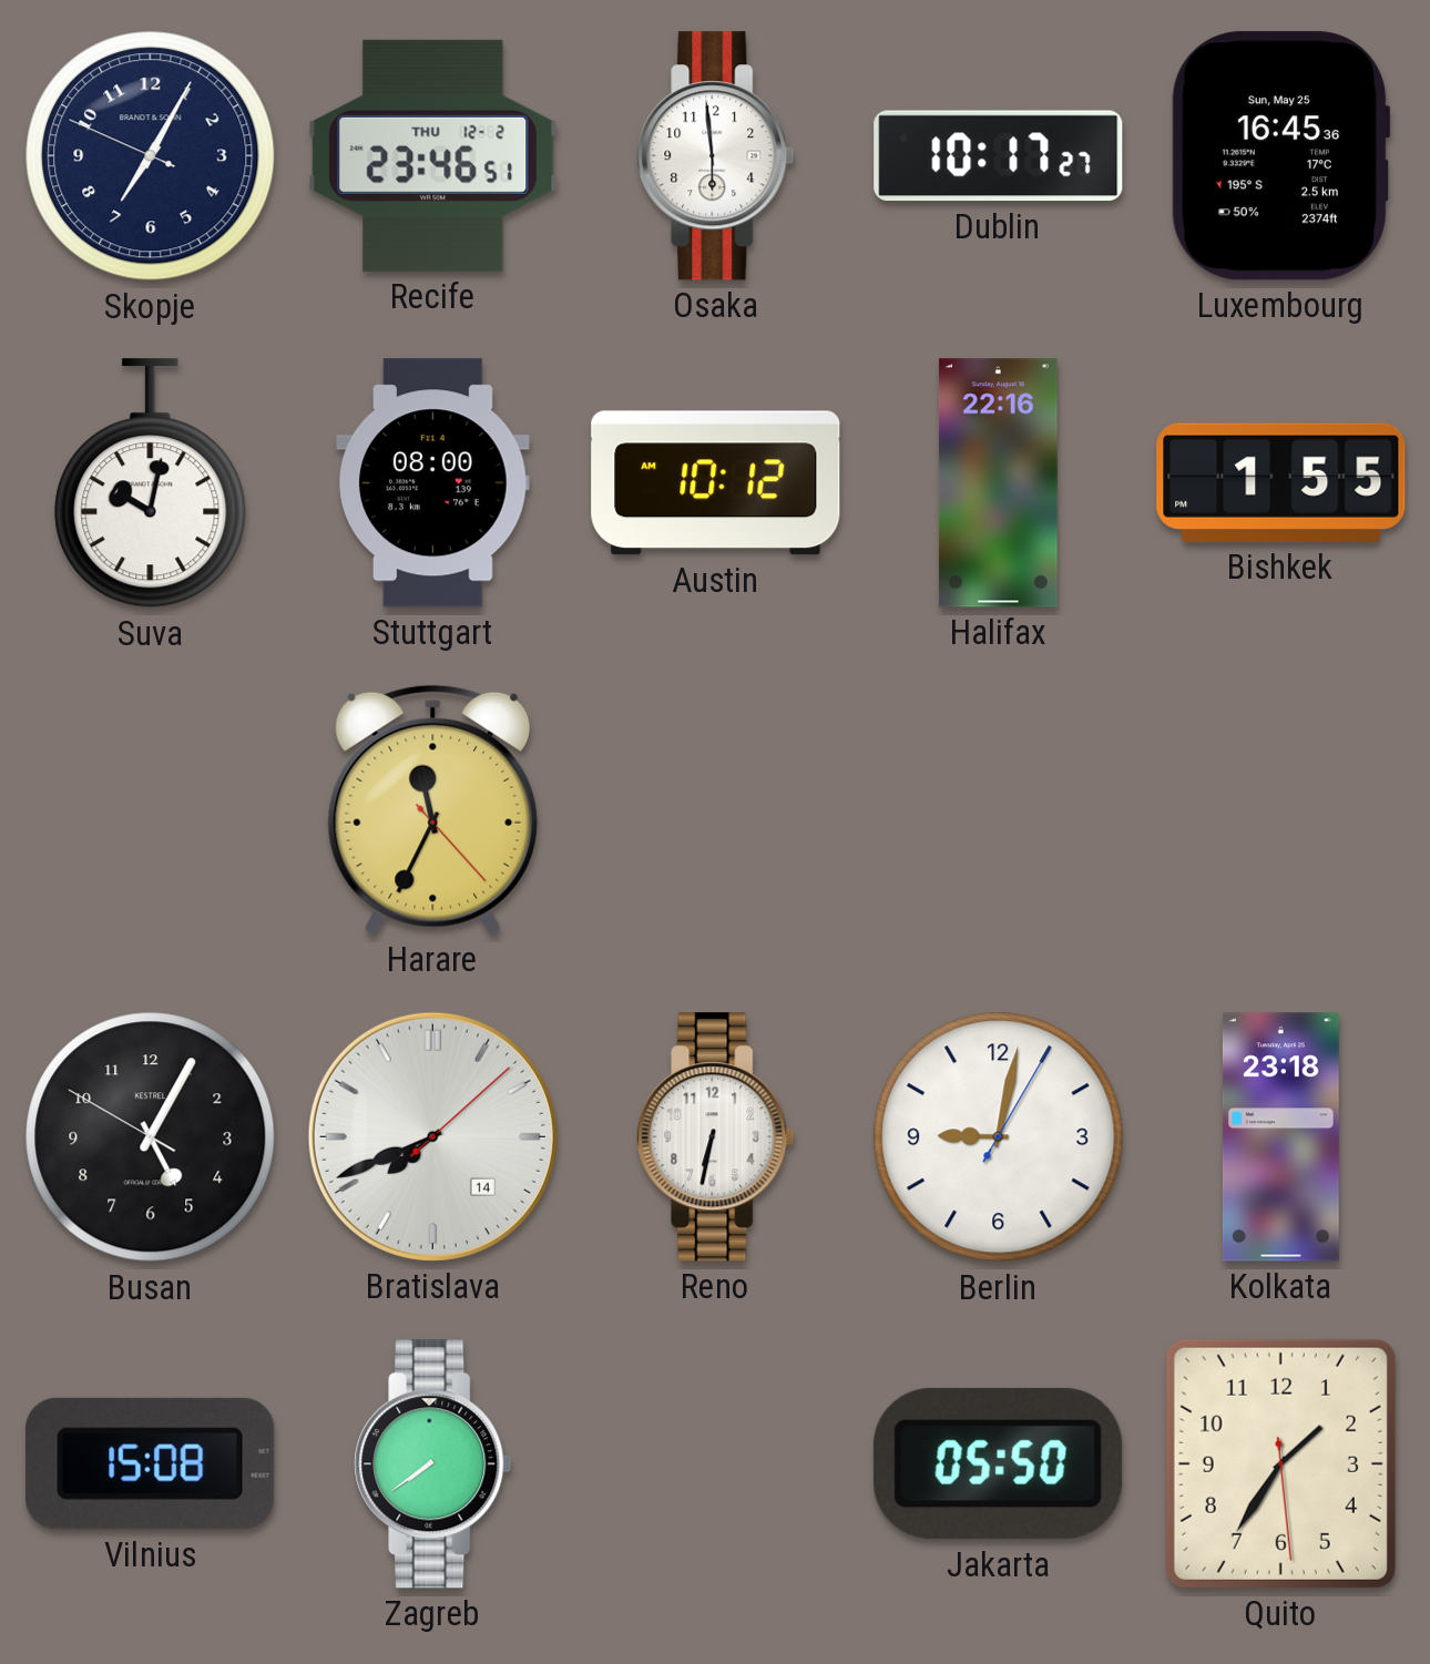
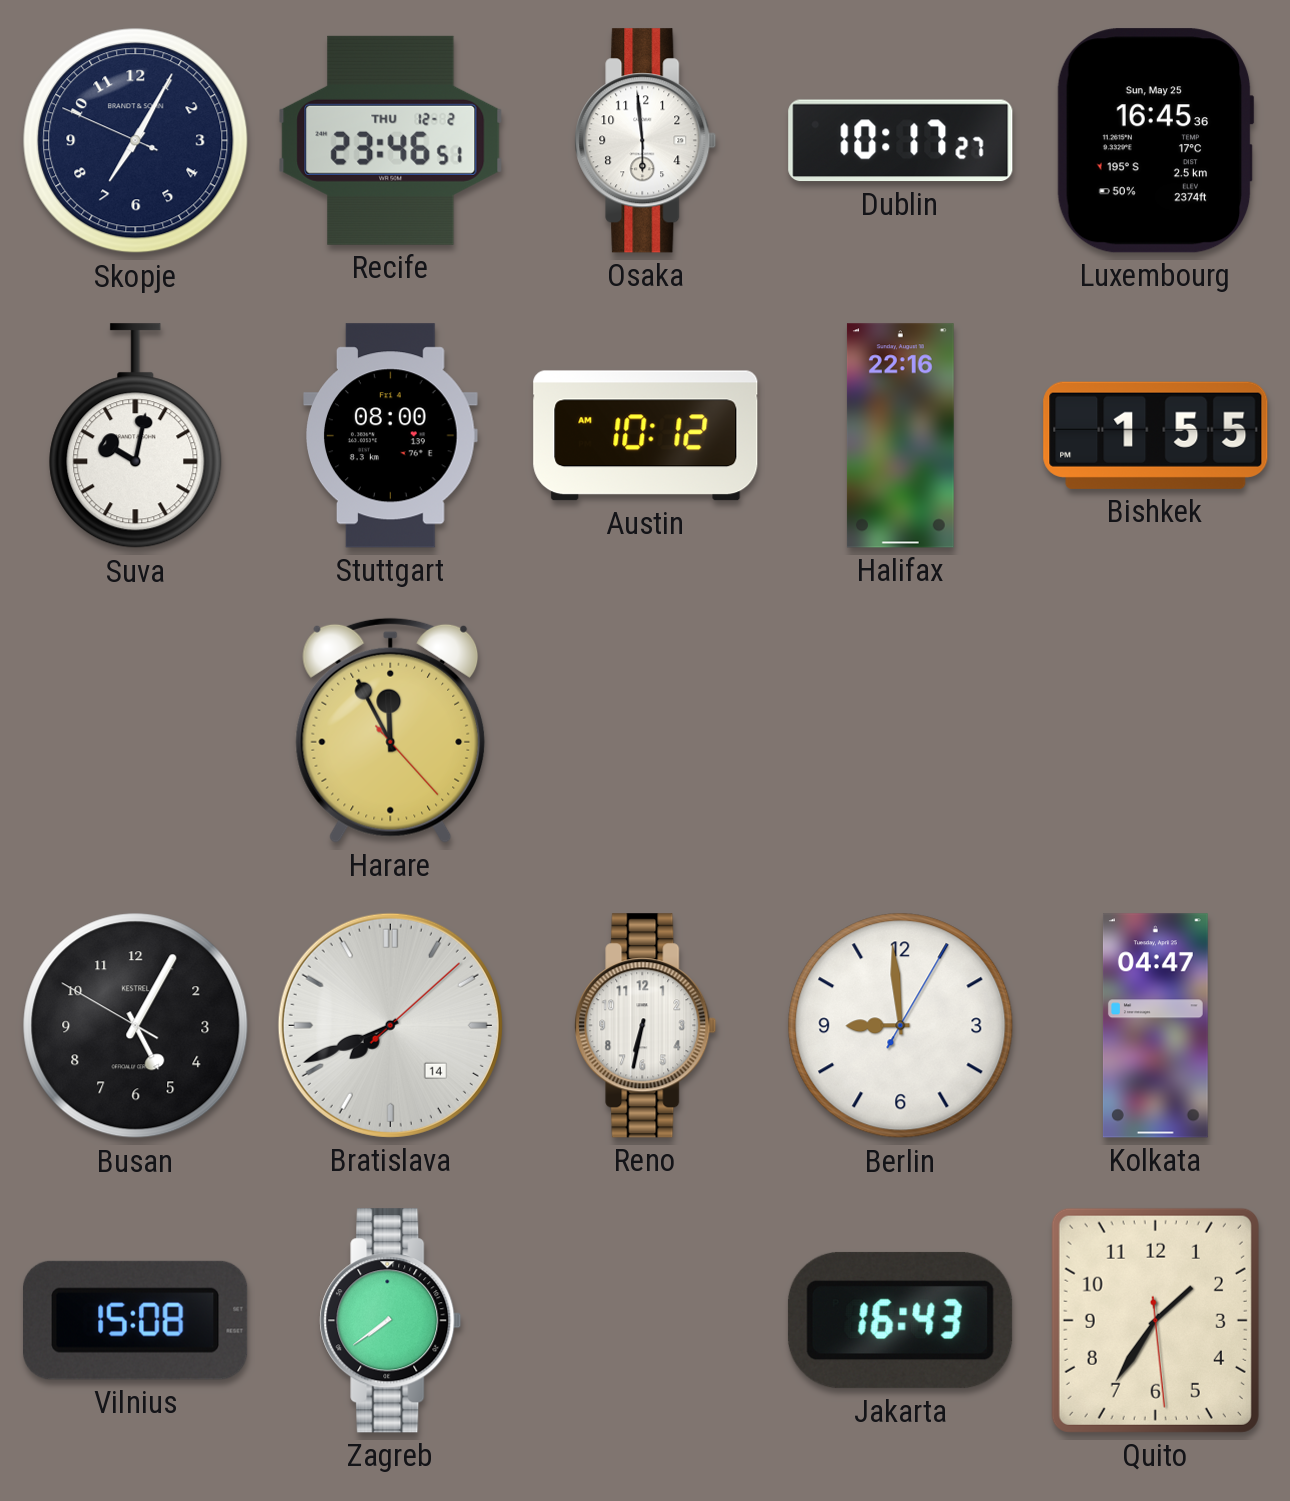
Harare: 11:34 -> 11:55
Berlin: 9:02 -> 8:59
Kolkata: 23:18 -> 04:47
Jakarta: 05:50 -> 16:43
